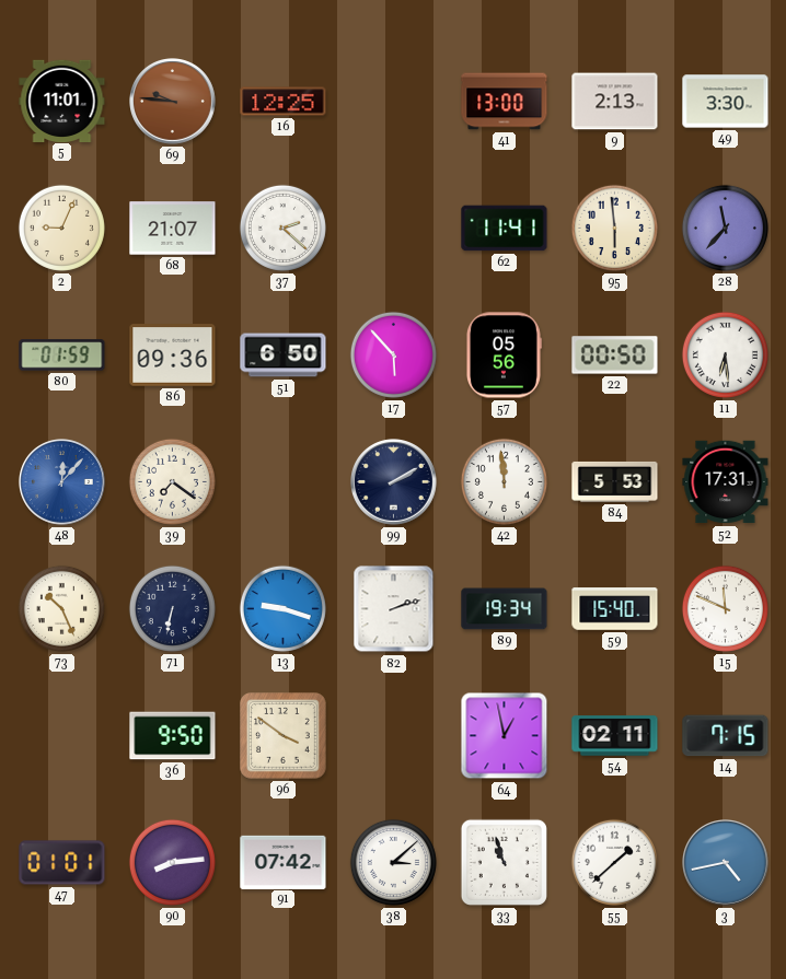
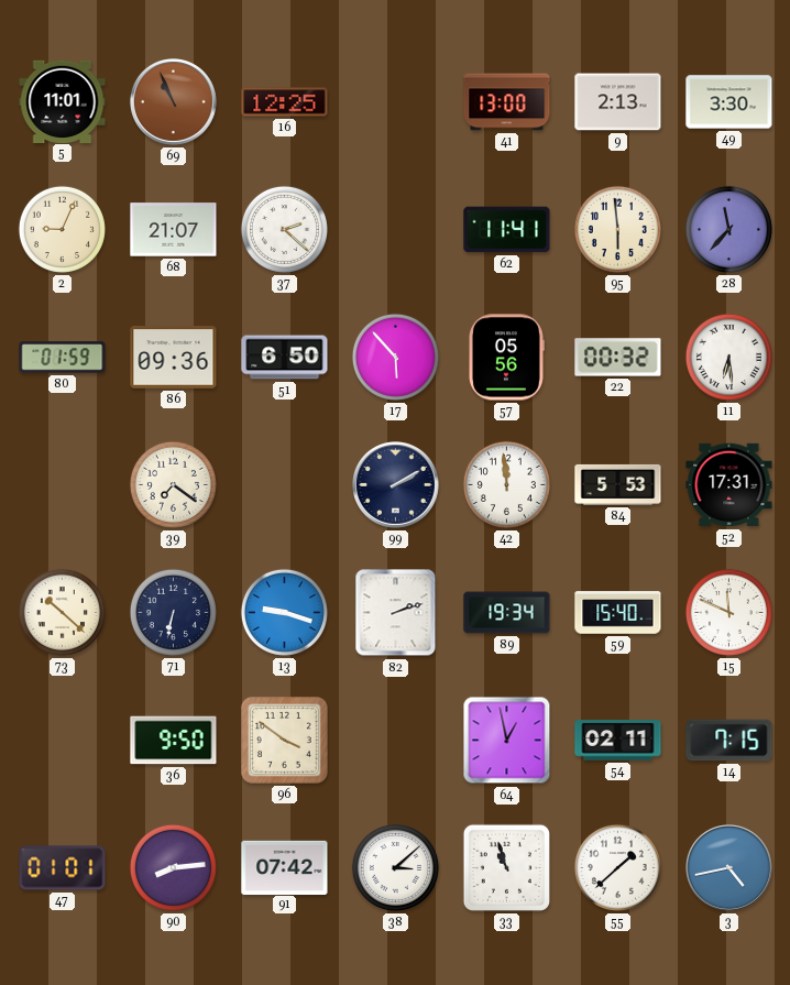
69: 9:46 -> 10:56
22: 00:50 -> 00:32
48: 12:07 -> none
73: 10:26 -> 10:22
